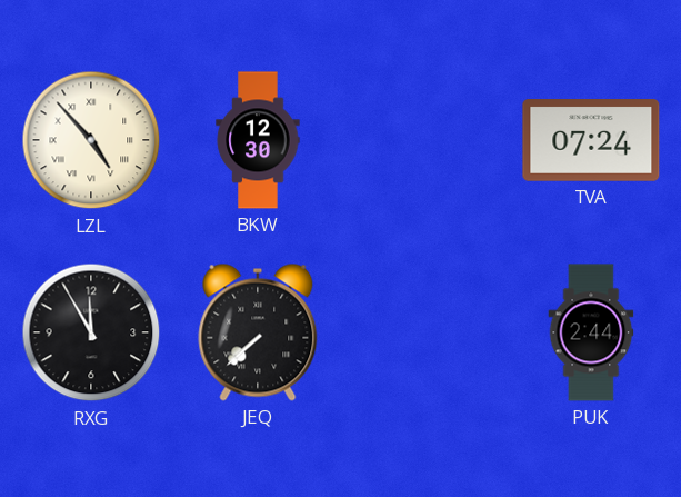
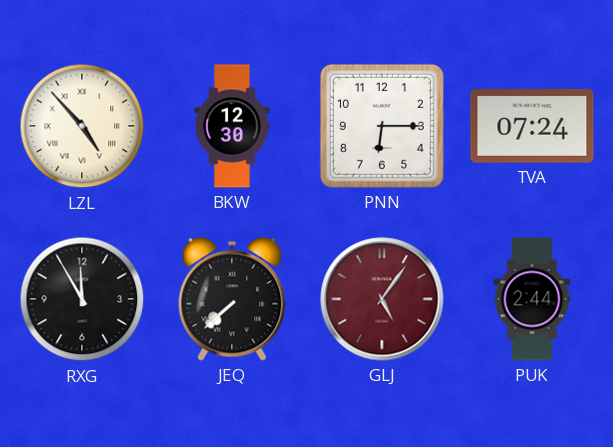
PNN: none -> 6:15
GLJ: none -> 5:06
